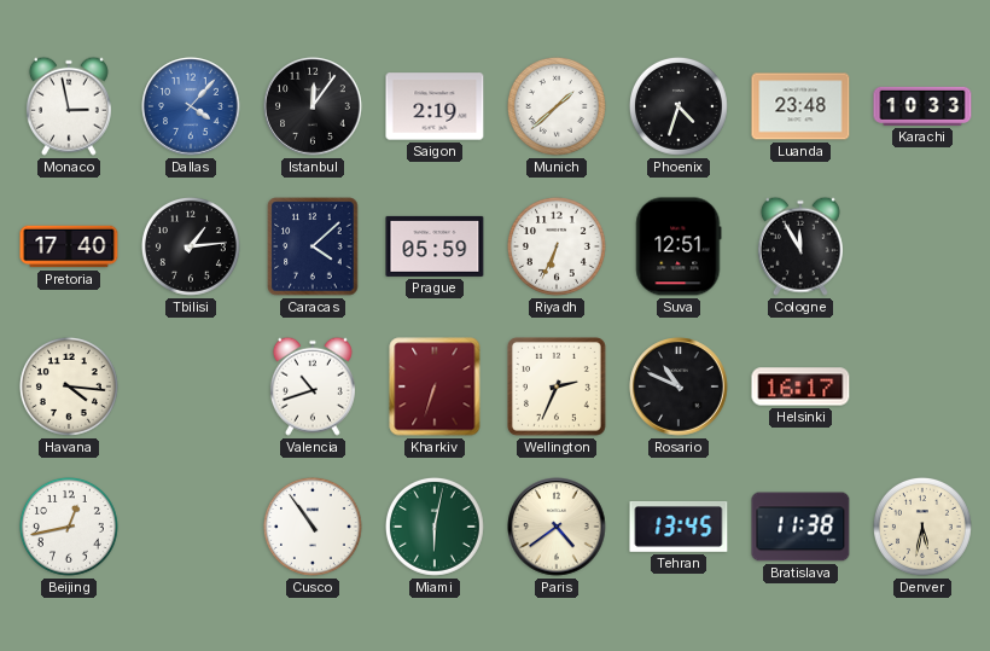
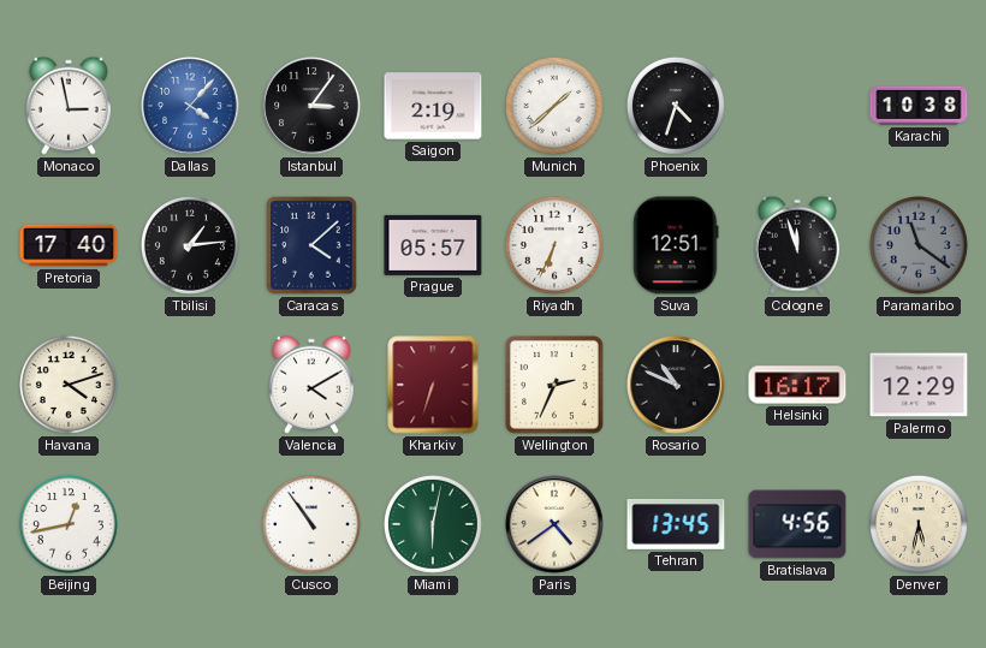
Istanbul: 12:06 -> 3:06
Luanda: 23:48 -> none
Karachi: 10:33 -> 10:38
Prague: 05:59 -> 05:57
Cologne: 11:55 -> 11:57
Paramaribo: none -> 11:21
Havana: 4:16 -> 4:12
Valencia: 10:42 -> 4:10
Palermo: none -> 12:29
Bratislava: 11:38 -> 4:56
